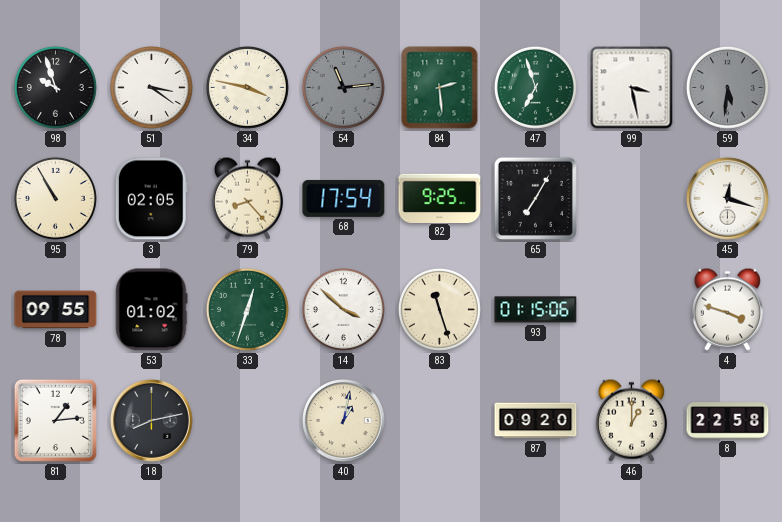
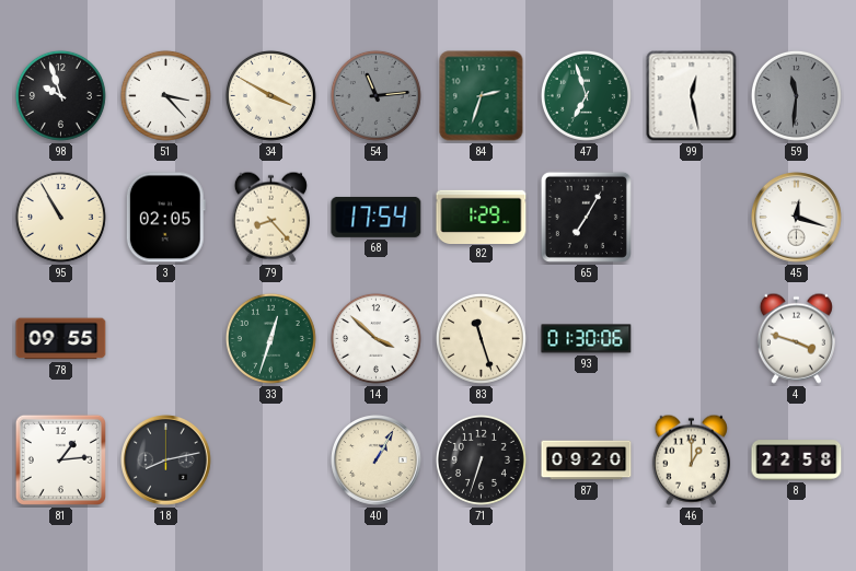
51: 3:21 -> 3:23
34: 3:47 -> 3:50
84: 2:29 -> 2:33
99: 3:28 -> 12:28
59: 5:31 -> 11:31
82: 9:25 -> 1:29
53: 01:02 -> none
93: 01:15 -> 01:30
40: 1:02 -> 1:05
71: none -> 6:33
